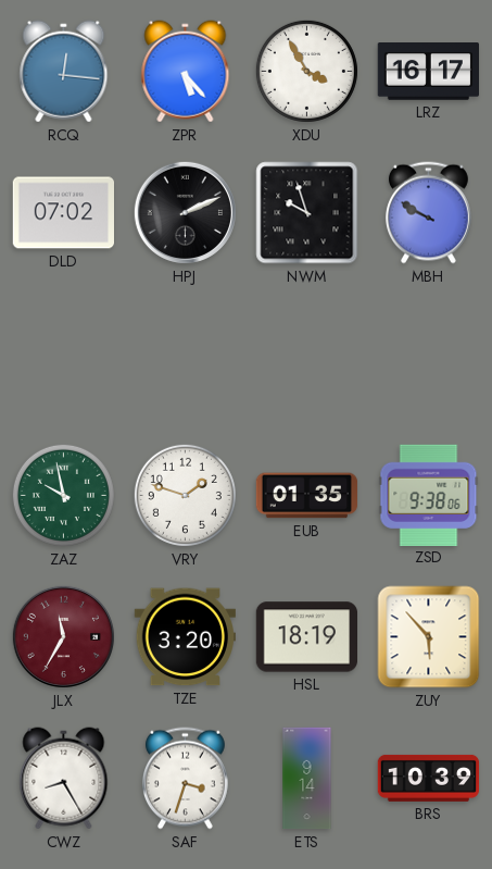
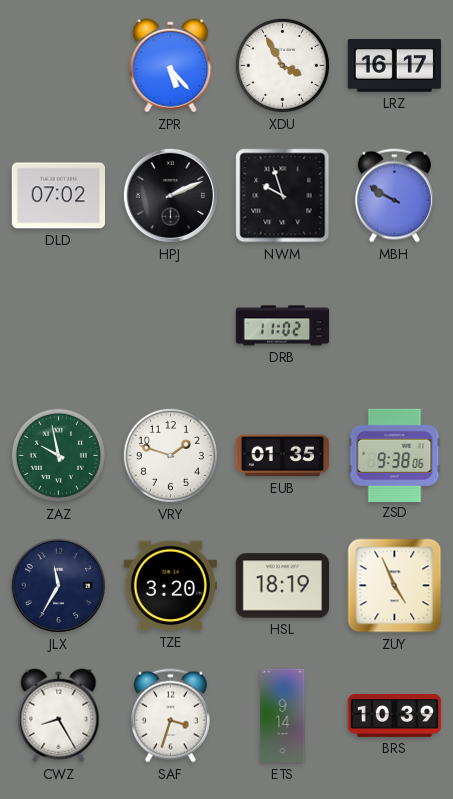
RCQ: 12:16 -> none
DRB: none -> 11:02
JLX dial: burgundy -> navy
ZUY: 5:53 -> 4:56
